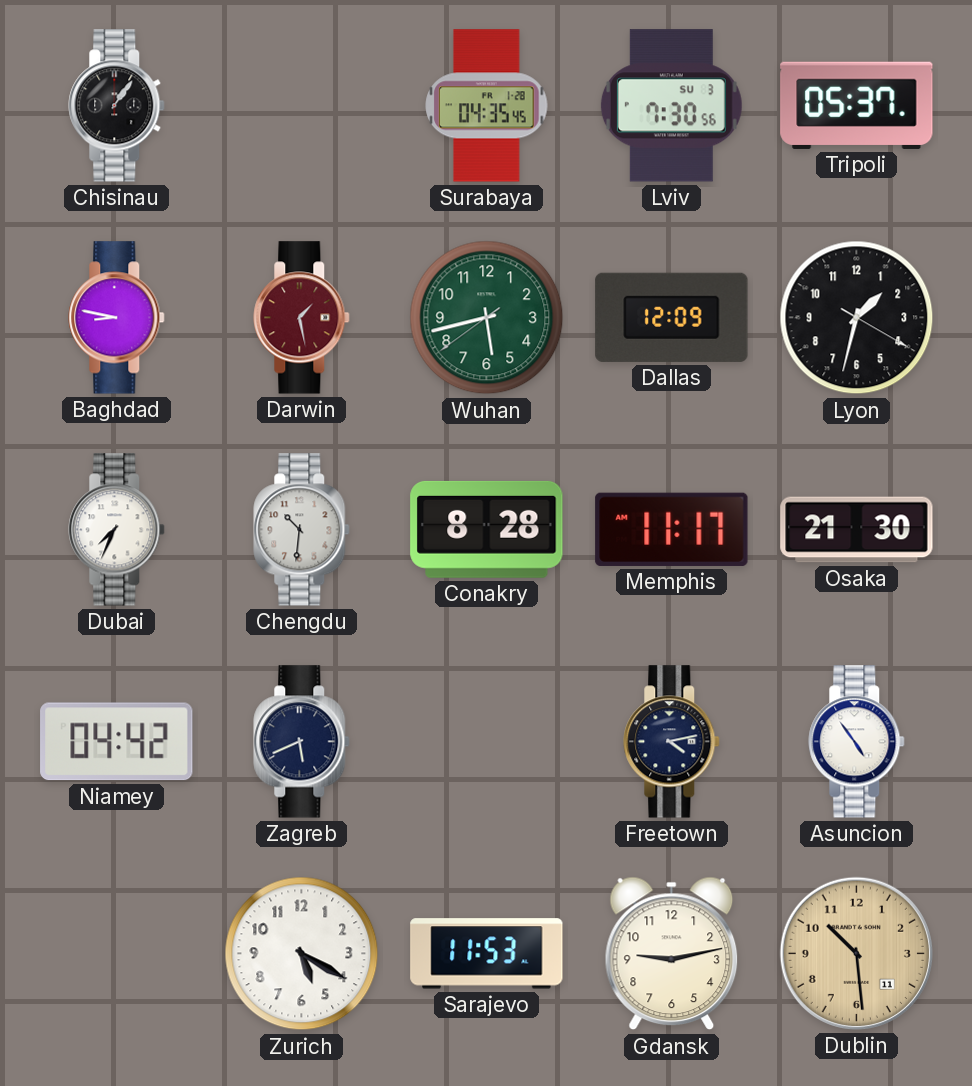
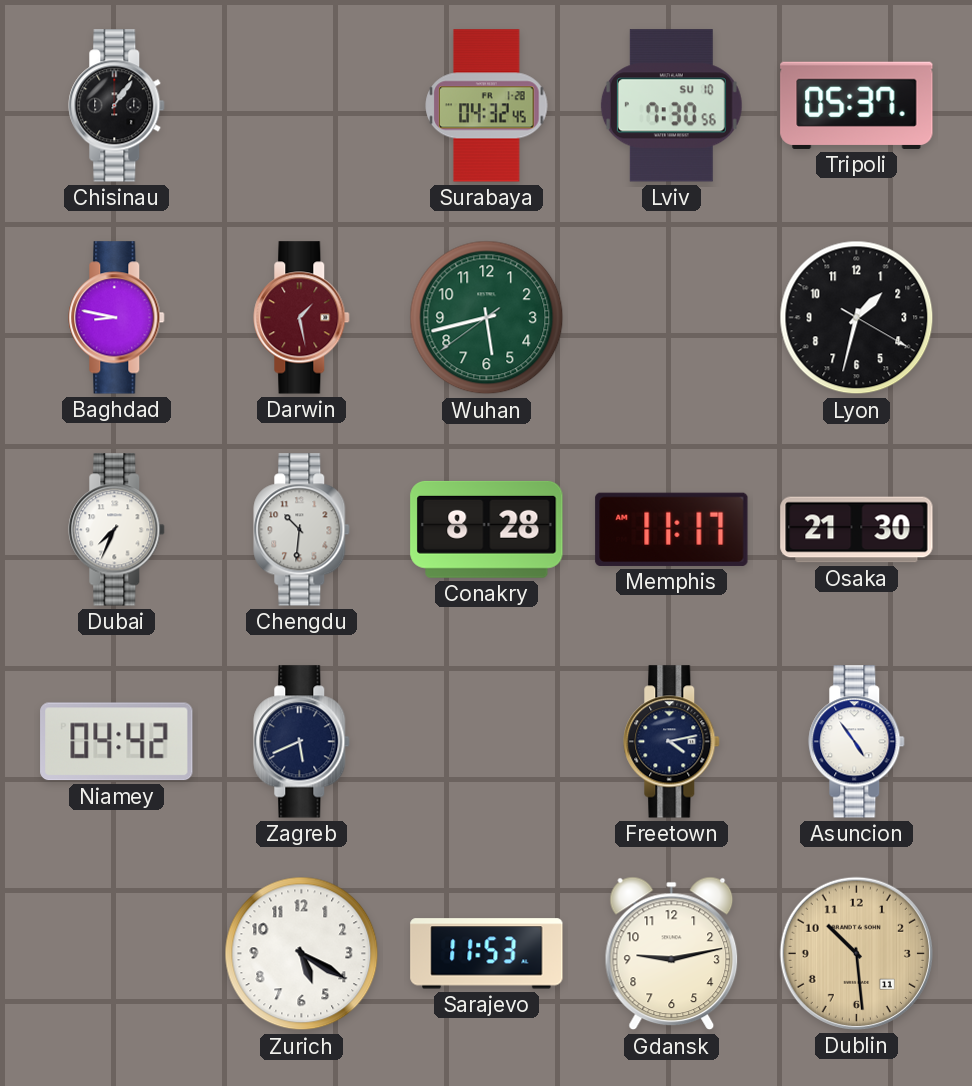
Surabaya: 04:35 -> 04:32
Lviv date: SU 3 -> SU 10
Dallas: 12:09 -> none
